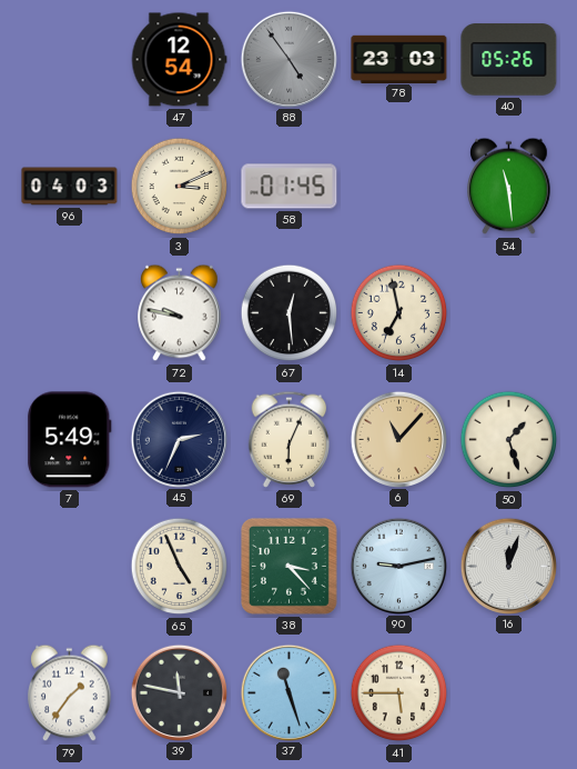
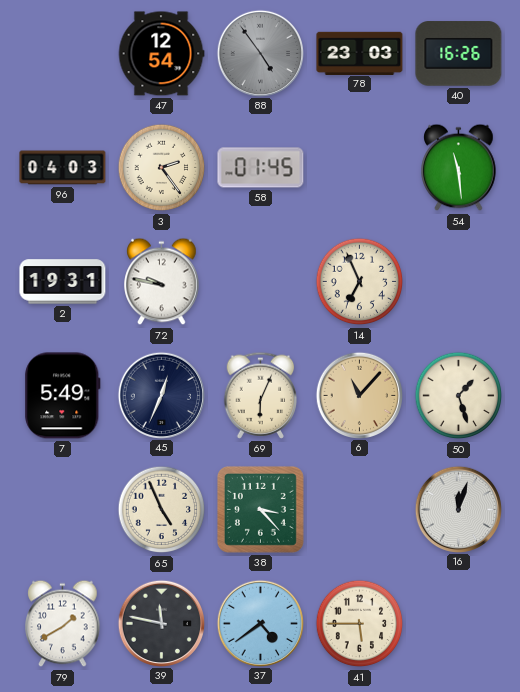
40: 05:26 -> 16:26
3: 3:11 -> 2:24
2: none -> 19:31
67: 12:29 -> none
14: 6:58 -> 6:56
45: 2:34 -> 12:34
90: 9:13 -> none
79: 1:36 -> 1:40
37: 11:27 -> 4:39
